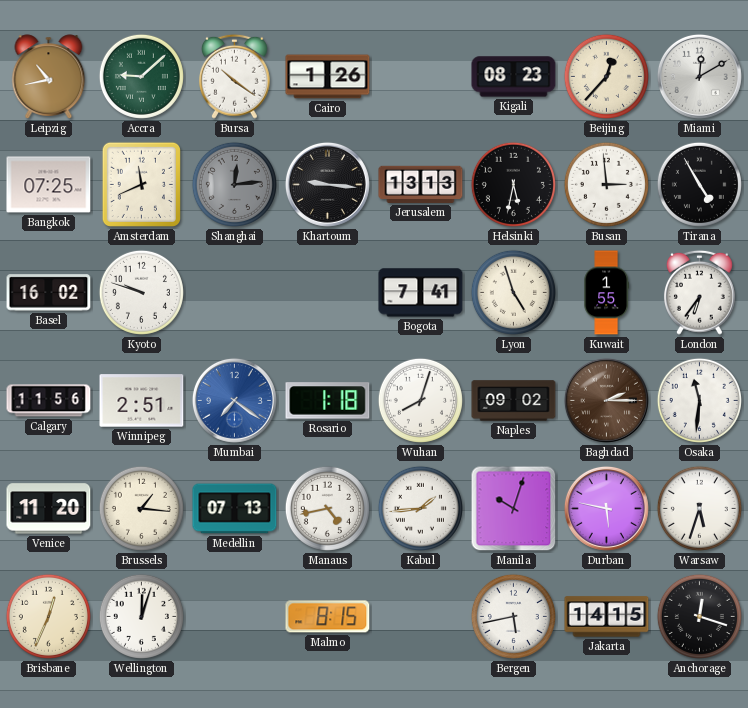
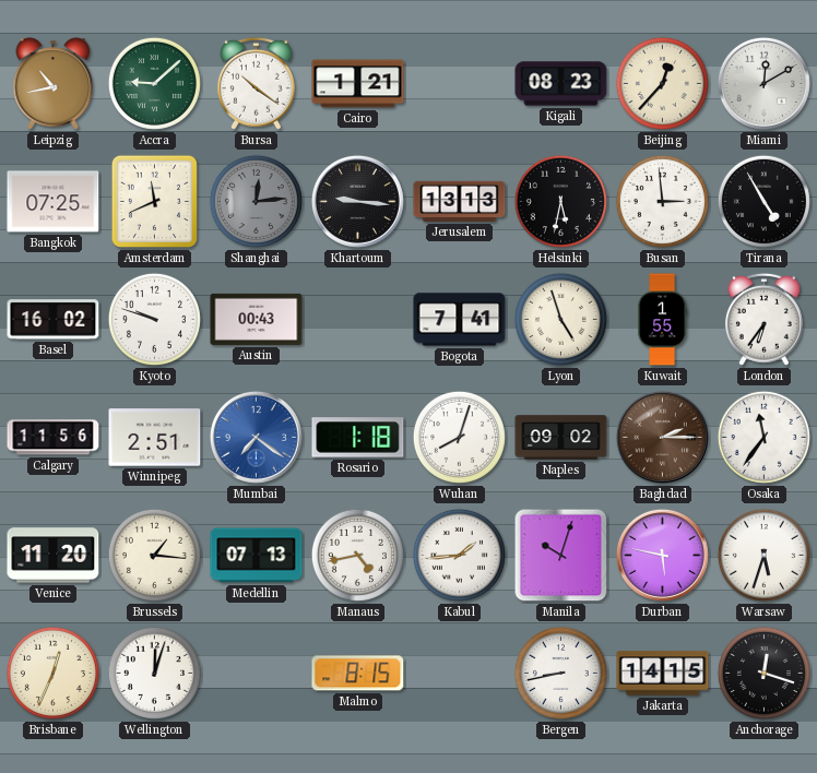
Cairo: 1:26 -> 1:21
Austin: none -> 00:43
Osaka: 11:31 -> 11:36
Bergen: 5:43 -> 8:43
